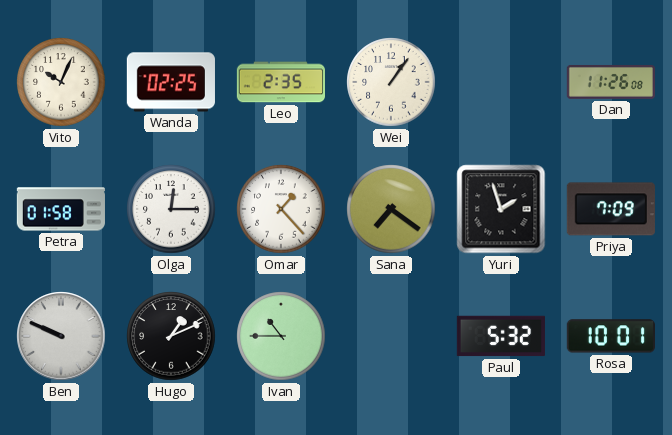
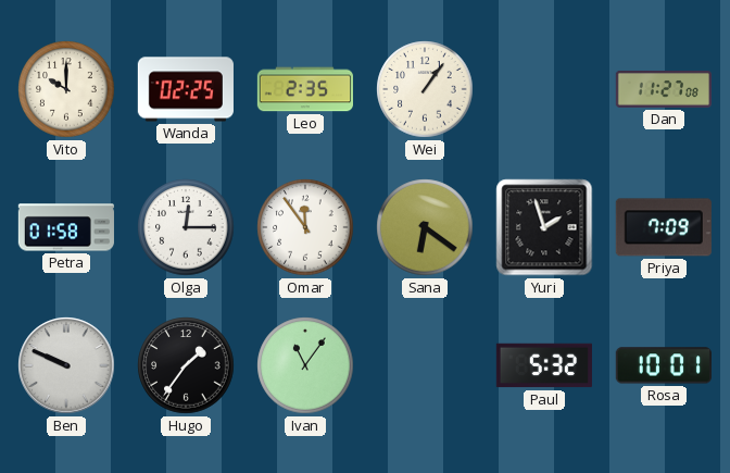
Vito: 10:04 -> 10:00
Dan: 11:26 -> 11:27
Omar: 1:23 -> 11:54
Sana: 7:21 -> 6:21
Hugo: 1:11 -> 1:36
Ivan: 10:45 -> 11:06
